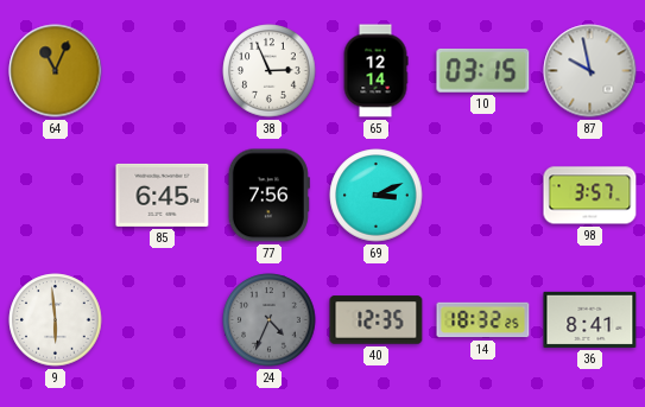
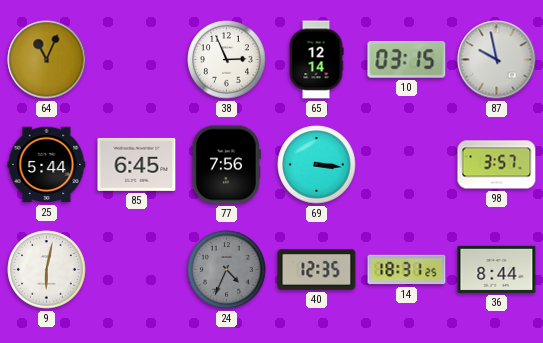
25: none -> 5:44
69: 3:11 -> 3:16
9: 5:59 -> 6:02
14: 18:32 -> 18:31
36: 8:41 -> 8:44
